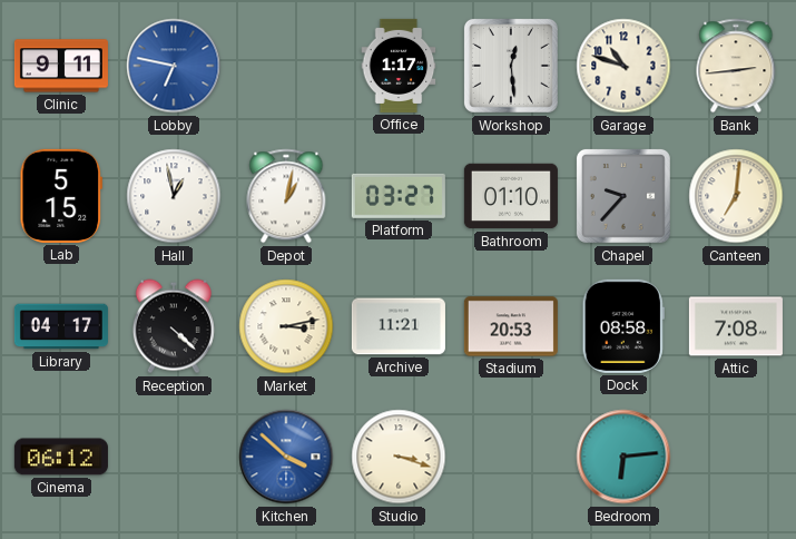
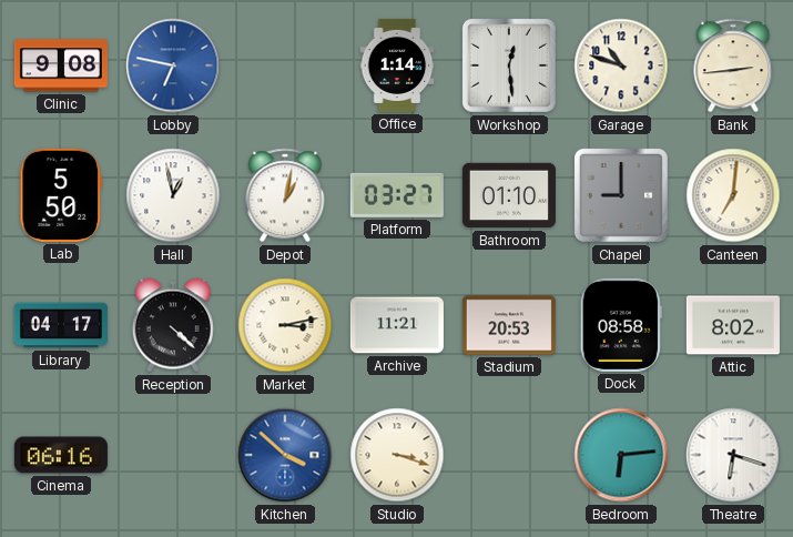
Clinic: 9:11 -> 9:08
Office: 1:17 -> 1:14
Lab: 5:15 -> 5:50
Chapel: 9:37 -> 9:00
Attic: 7:08 -> 8:02
Cinema: 06:12 -> 06:16
Theatre: none -> 6:18
